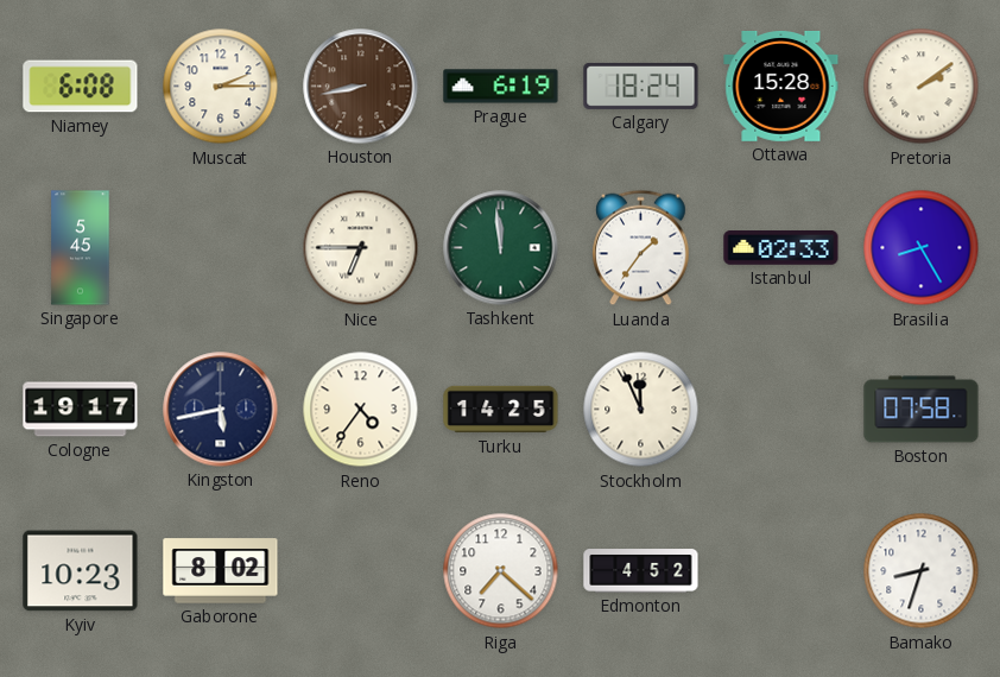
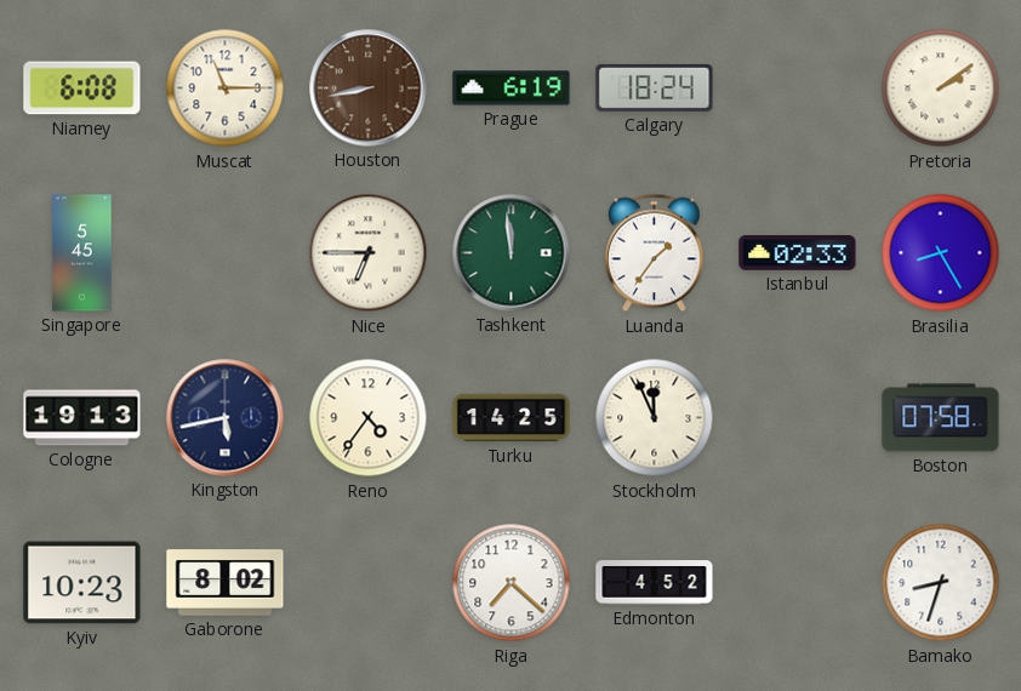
Muscat: 2:15 -> 11:15
Ottawa: 15:28 -> none
Cologne: 19:17 -> 19:13
